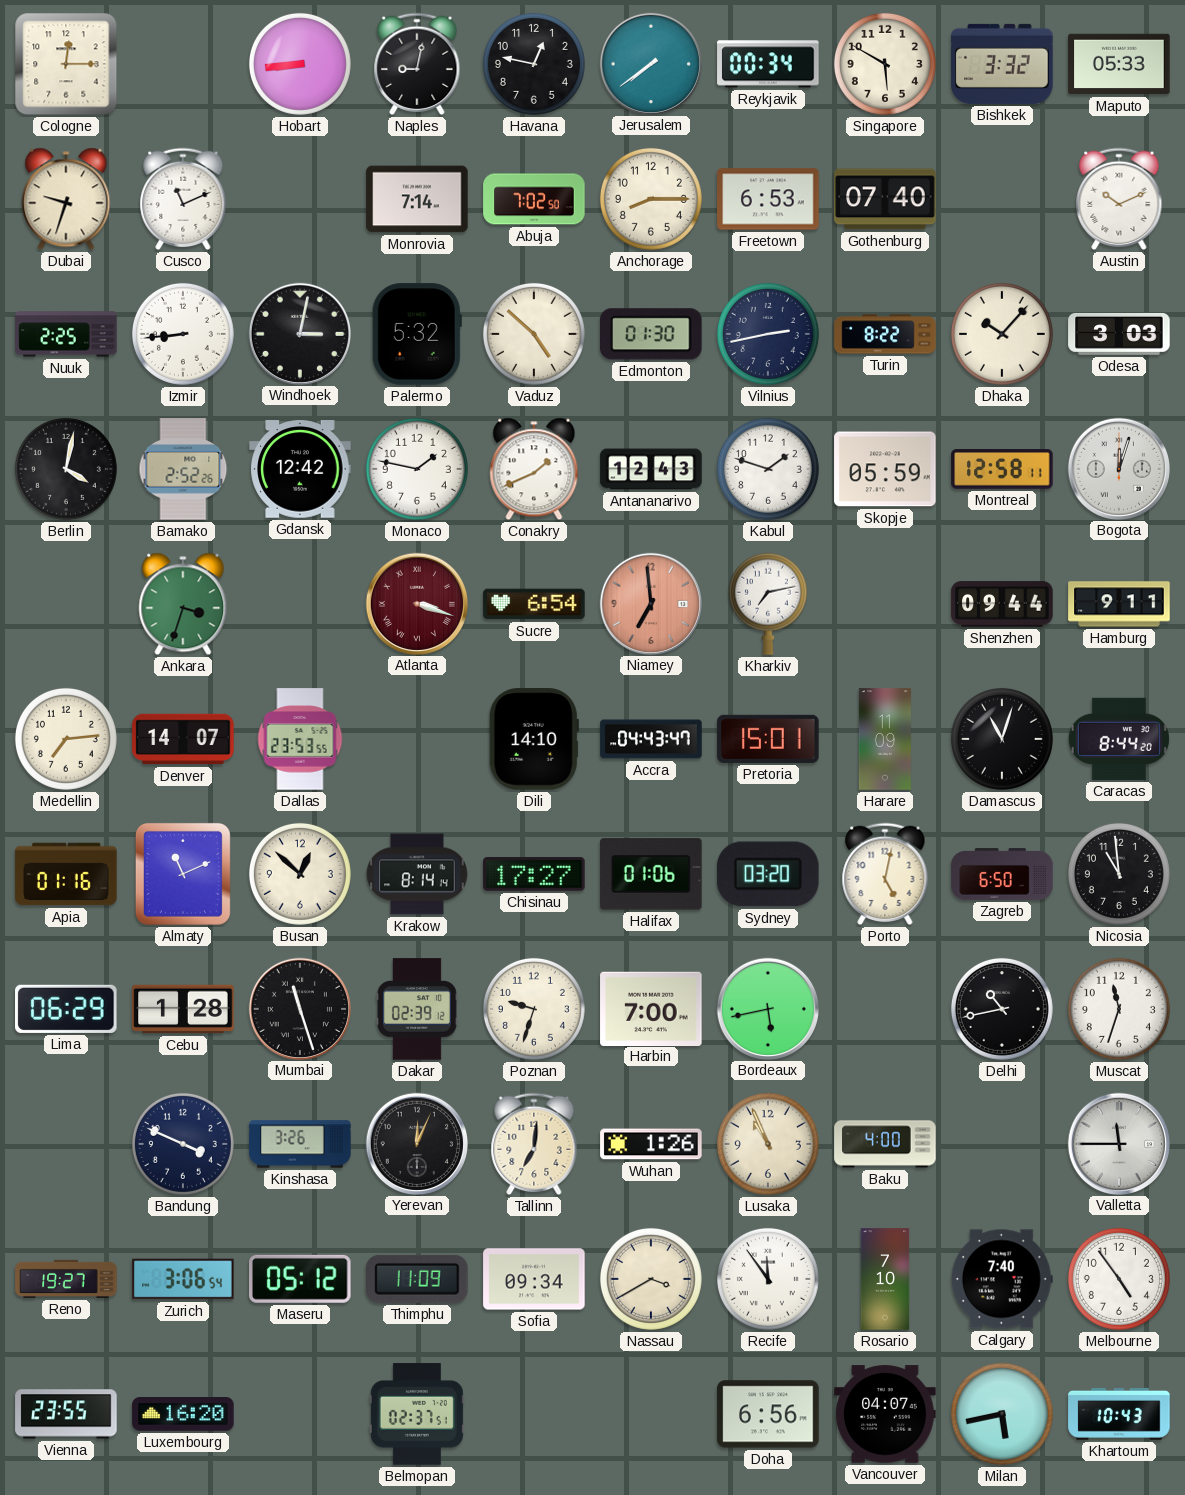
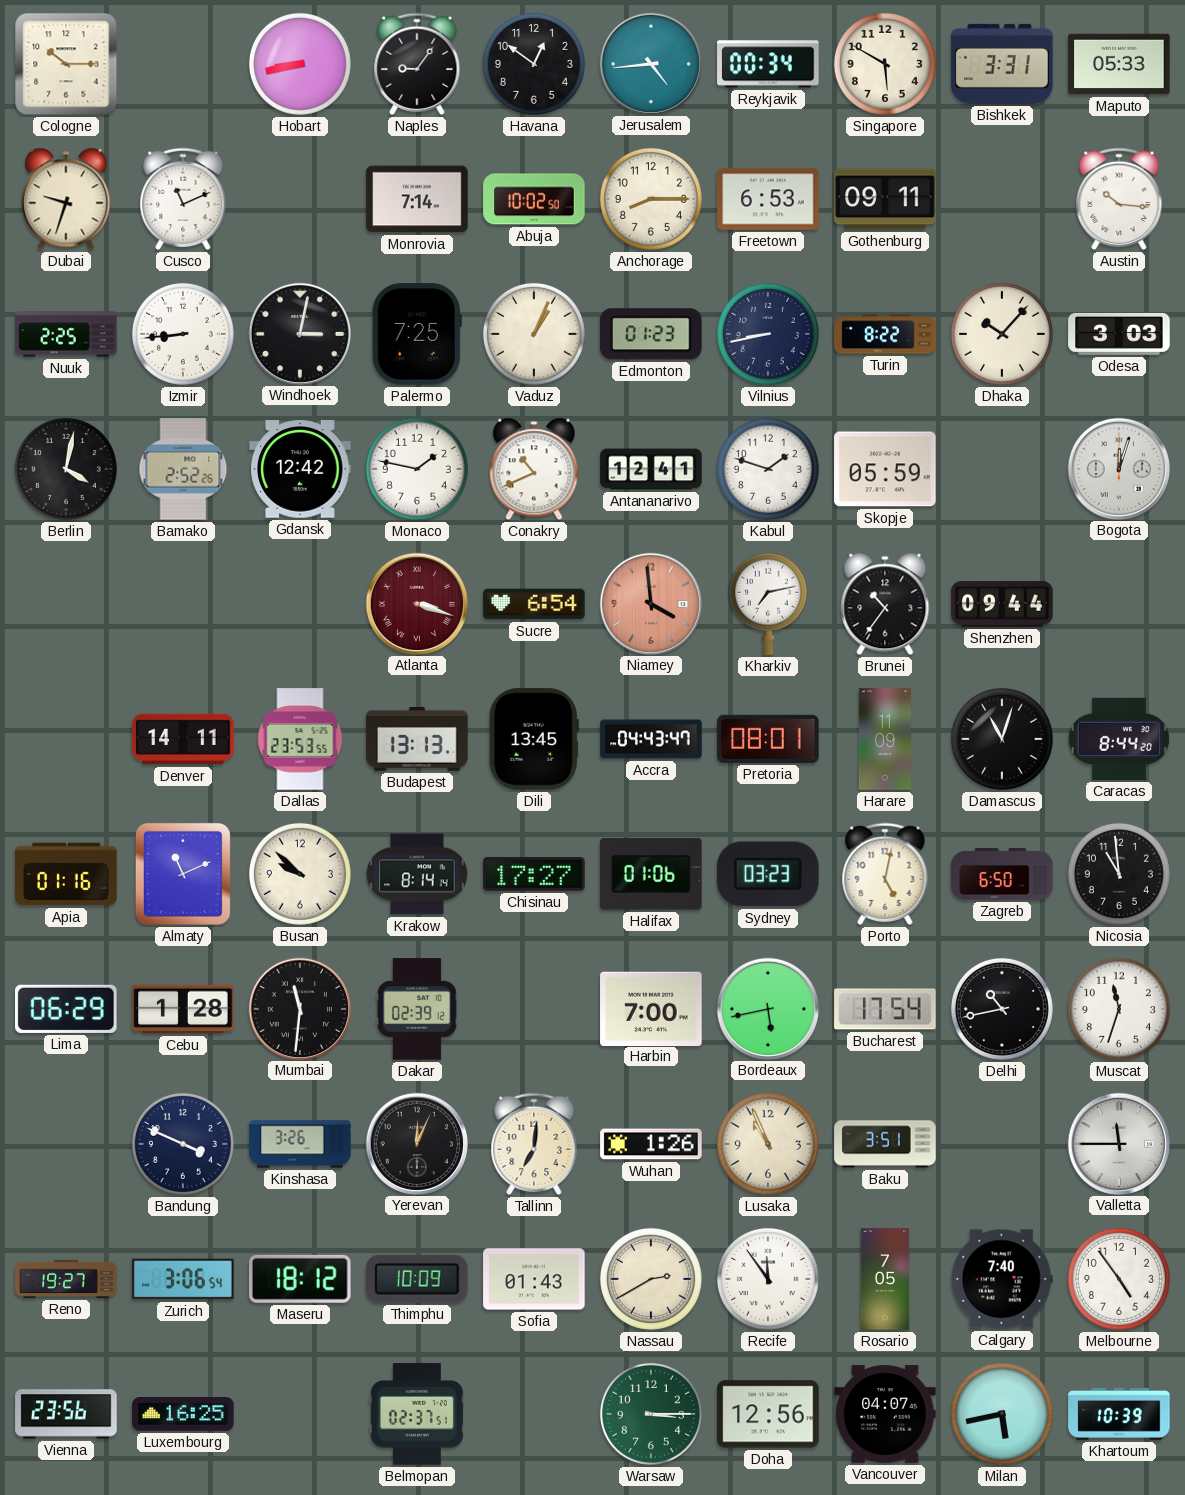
Cologne: 12:15 -> 10:15
Hobart: 8:44 -> 8:43
Naples: 9:02 -> 9:06
Havana: 12:47 -> 12:51
Jerusalem: 7:39 -> 4:44
Bishkek: 3:32 -> 3:31
Abuja: 7:02 -> 10:02
Gothenburg: 07:40 -> 09:11
Austin: 10:11 -> 10:16
Palermo: 5:32 -> 7:25
Vaduz: 4:52 -> 1:04
Edmonton: 01:30 -> 01:23
Vilnius: 2:43 -> 8:43
Conakry: 1:41 -> 10:41
Antananarivo: 12:43 -> 12:41
Montreal: 12:58 -> none
Ankara: 3:33 -> none
Niamey: 6:59 -> 3:59
Brunei: none -> 10:36
Hamburg: 9:11 -> none
Medellin: 7:14 -> none
Denver: 14:07 -> 14:11
Budapest: none -> 13:13
Dili: 14:10 -> 13:45
Pretoria: 15:01 -> 08:01
Busan: 12:52 -> 9:52
Sydney: 03:20 -> 03:23
Mumbai: 11:27 -> 11:31
Poznan: 9:33 -> none
Bucharest: none -> 17:54
Baku: 4:00 -> 3:51
Maseru: 05:12 -> 18:12
Thimphu: 11:09 -> 10:09
Sofia: 09:34 -> 01:43
Nassau: 3:40 -> 2:40
Rosario: 7:10 -> 7:05
Vienna: 23:55 -> 23:56
Luxembourg: 16:20 -> 16:25
Warsaw: none -> 3:15
Doha: 6:56 -> 12:56
Khartoum: 10:43 -> 10:39
